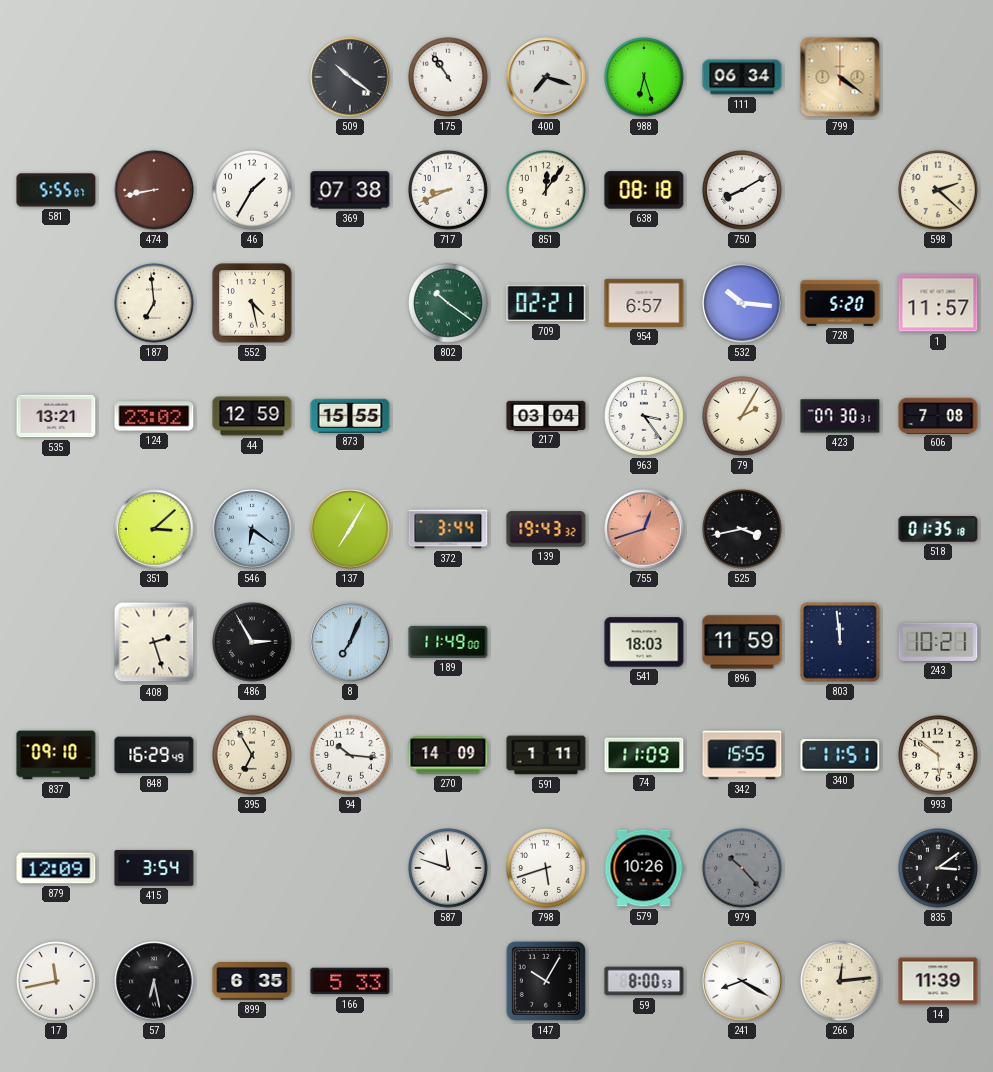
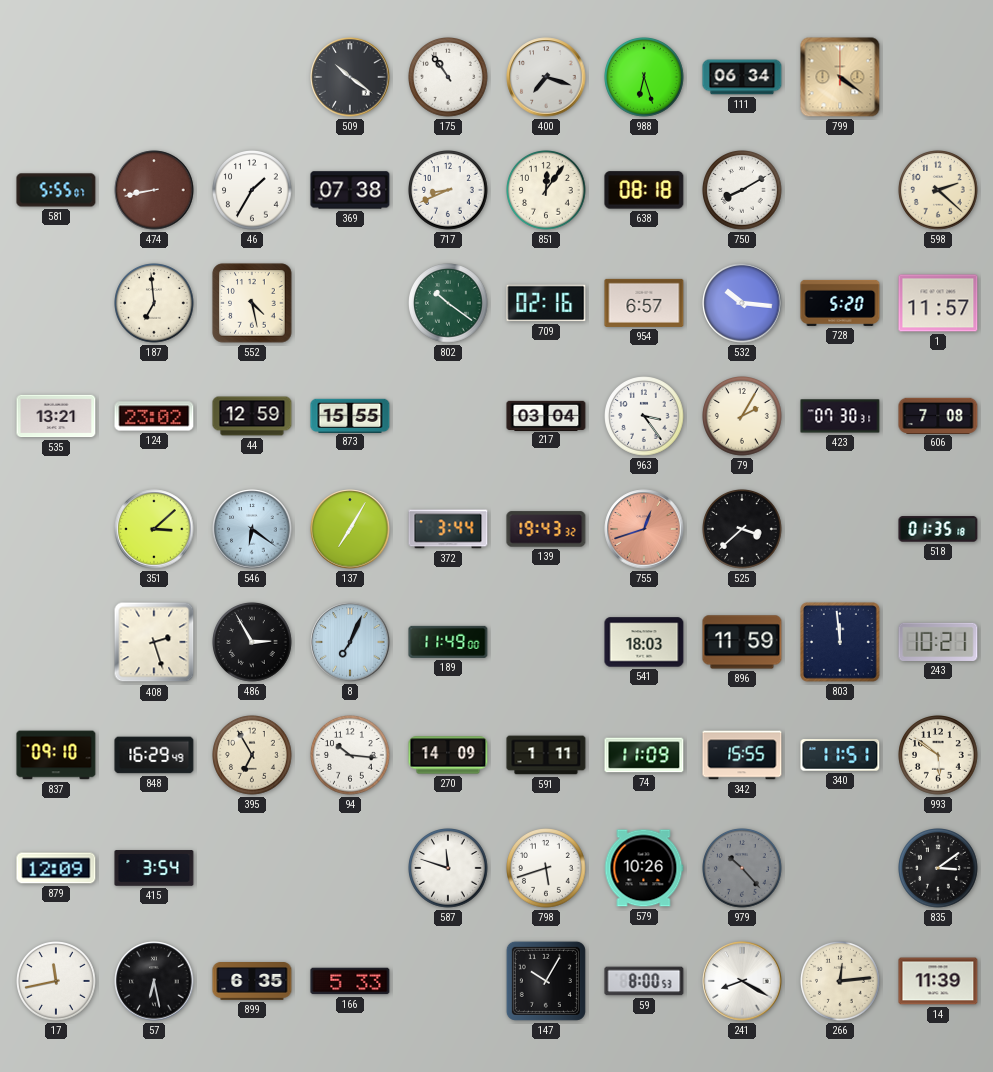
709: 02:21 -> 02:16
525: 3:43 -> 3:38
